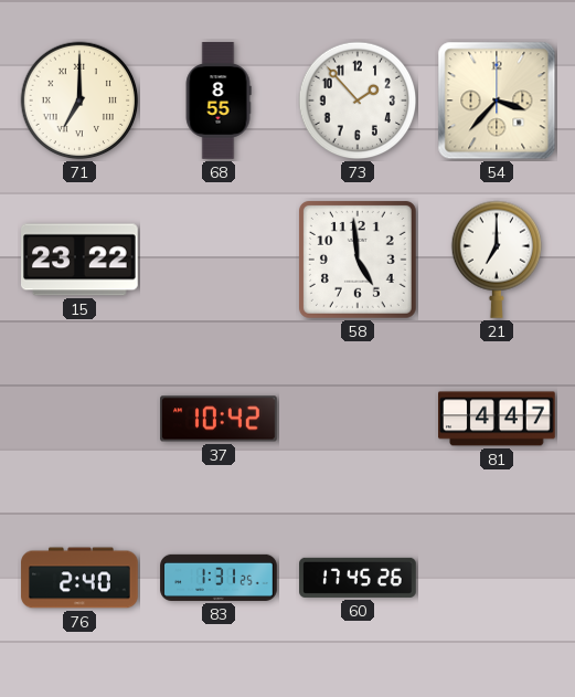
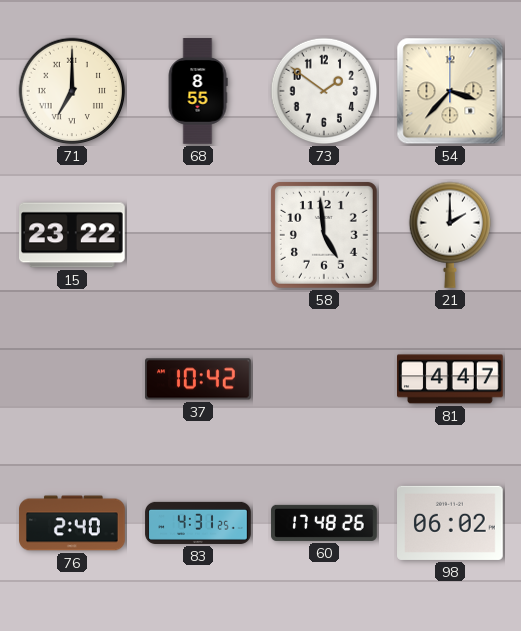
73: 1:53 -> 1:51
21: 7:00 -> 2:00
83: 1:31 -> 4:31
60: 17:45 -> 17:48
98: none -> 06:02
